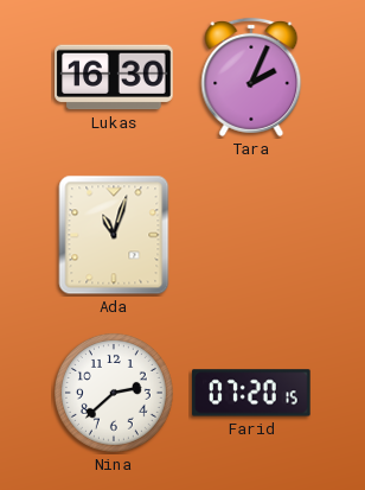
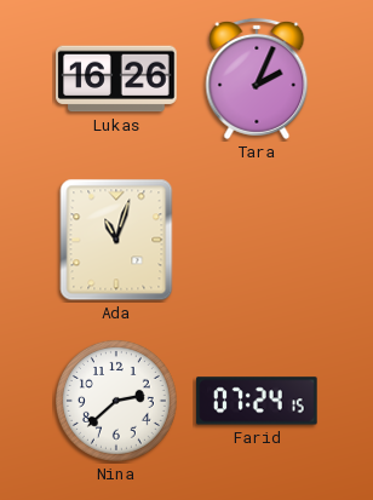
Lukas: 16:30 -> 16:26
Farid: 07:20 -> 07:24
